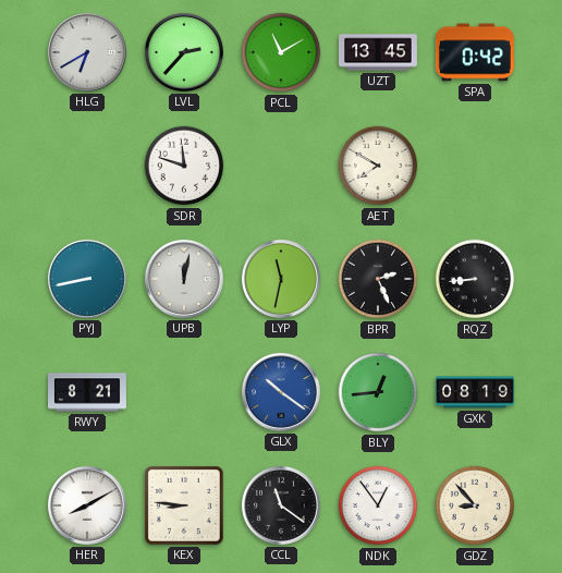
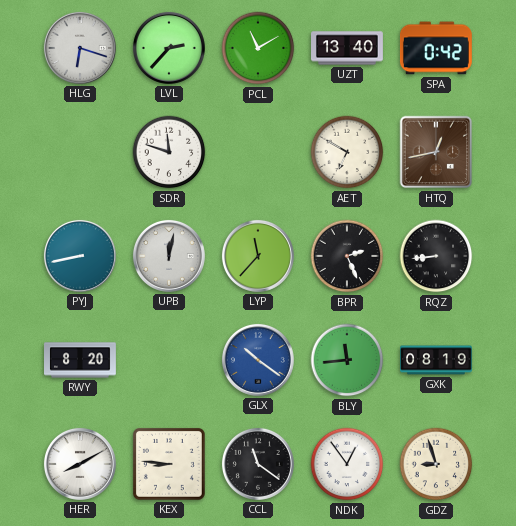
HLG: 6:40 -> 6:18
UZT: 13:45 -> 13:40
AET: 7:50 -> 6:50
HTQ: none -> 12:43
LYP: 11:32 -> 11:37
RWY: 8:21 -> 8:20
BLY: 12:44 -> 11:44
GDZ: 8:53 -> 8:57
